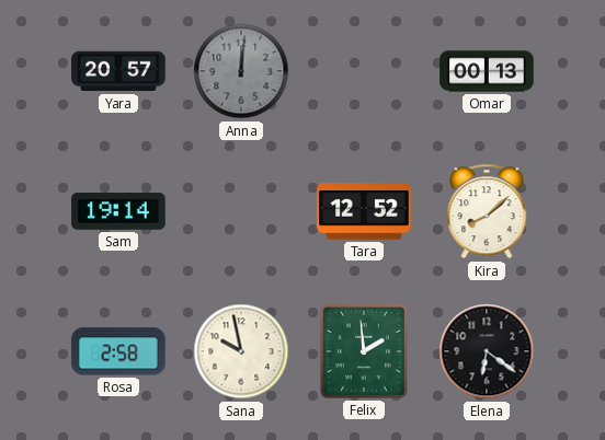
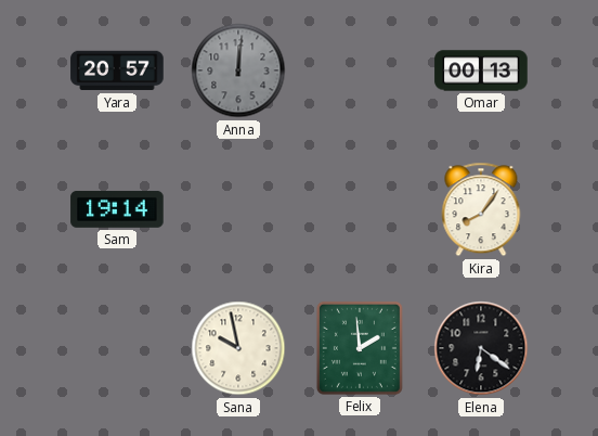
Tara: 12:52 -> none
Kira: 8:08 -> 8:06
Rosa: 2:58 -> none
